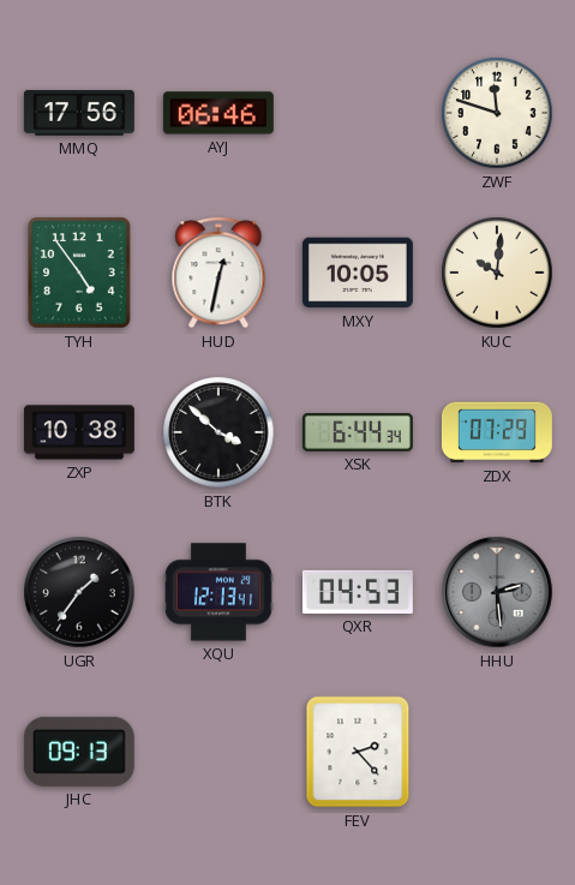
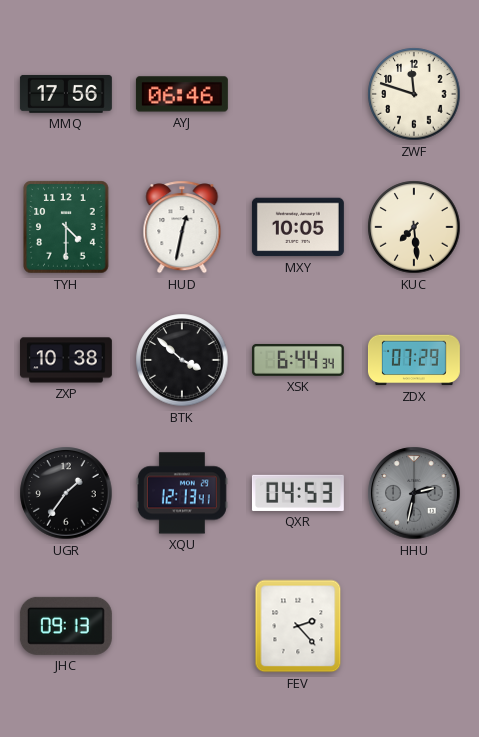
TYH: 4:54 -> 4:30
KUC: 10:01 -> 7:29
HHU: 2:29 -> 2:32
